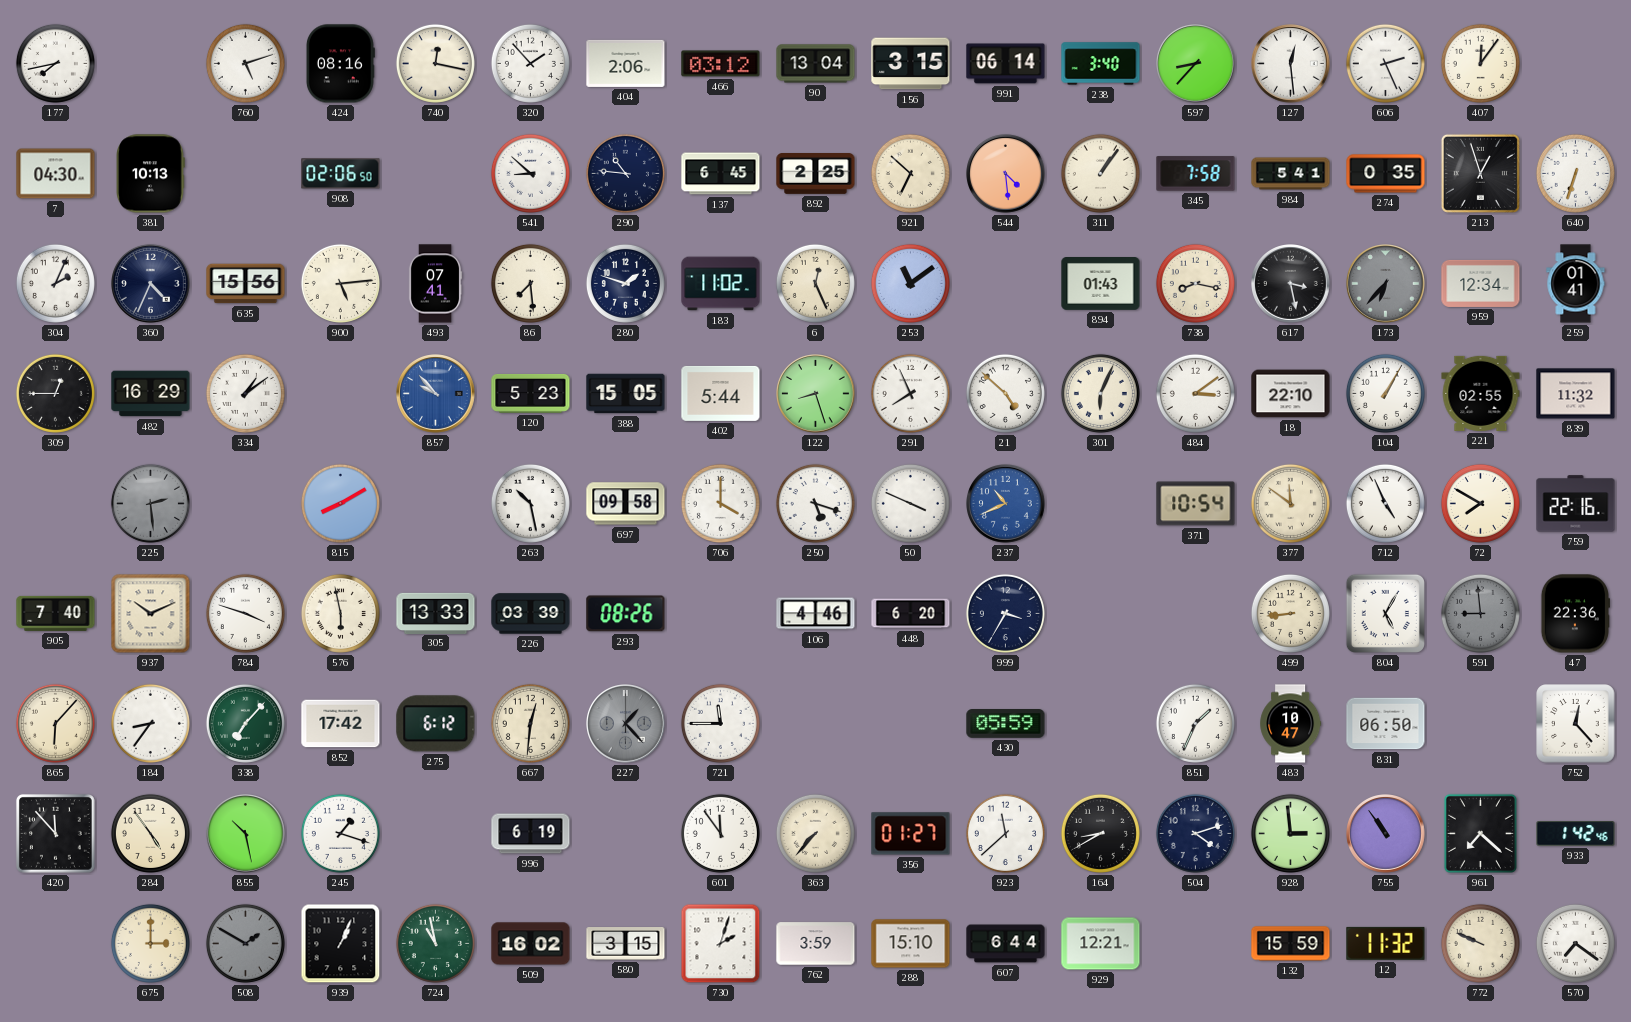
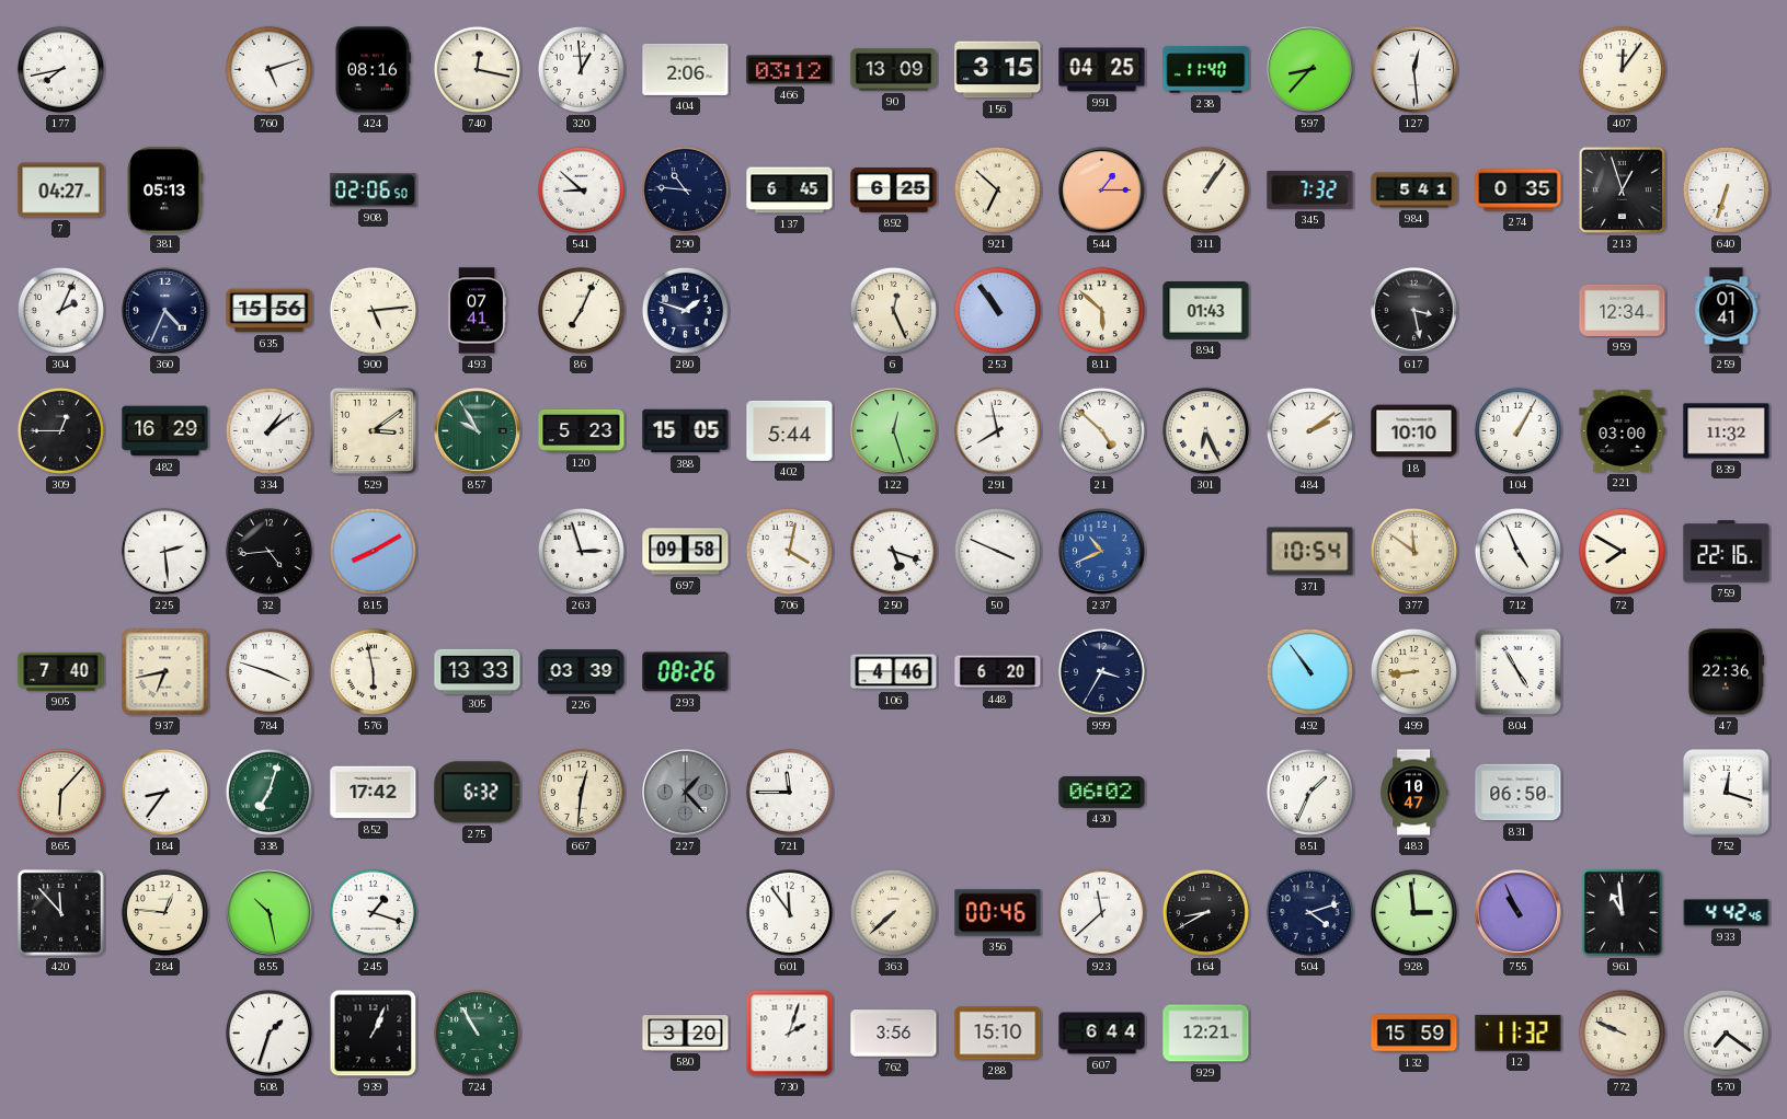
320: 1:53 -> 12:59
90: 13:04 -> 13:09
991: 06:14 -> 04:25
238: 3:40 -> 11:40
606: 2:26 -> none
7: 04:30 -> 04:27
381: 10:13 -> 05:13
892: 2:25 -> 6:25
544: 4:29 -> 1:15
345: 7:58 -> 7:32
86: 7:29 -> 7:04
183: 11:02 -> none
253: 11:09 -> 10:54
811: none -> 5:52
738: 8:17 -> none
173: 6:37 -> none
529: none -> 3:09
857: 9:53 -> 9:55
857 dial: blue -> green
122: 8:27 -> 12:27
291: 7:56 -> 7:58
301: 6:04 -> 6:26
484: 3:09 -> 2:09
18: 22:10 -> 10:10
221: 02:55 -> 03:00
225 dial: grey -> white
32: none -> 4:44
263: 10:28 -> 2:57
706: 4:00 -> 4:02
937: 10:11 -> 6:43
492: none -> 10:54
804: 5:05 -> 4:55
591: 8:59 -> none
338: 7:07 -> 7:03
275: 6:12 -> 6:32
430: 05:59 -> 06:02
752: 12:23 -> 12:18
284: 4:54 -> 12:46
996: 6:19 -> none
363: 7:37 -> 7:38
356: 01:27 -> 00:46
755: 10:54 -> 10:56
961: 7:22 -> 10:59
933: 1:42 -> 4:42
675: 3:00 -> none
508: 1:50 -> 1:33
508 dial: grey -> white
724: 10:58 -> 10:55
509: 16:02 -> none
580: 3:15 -> 3:20
762: 3:59 -> 3:56
